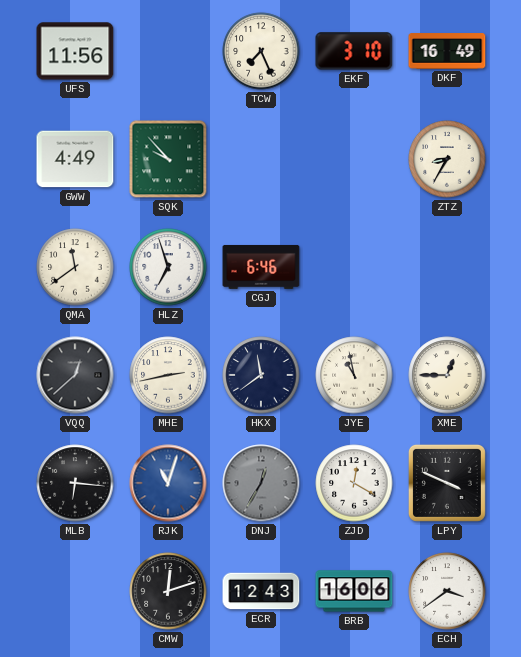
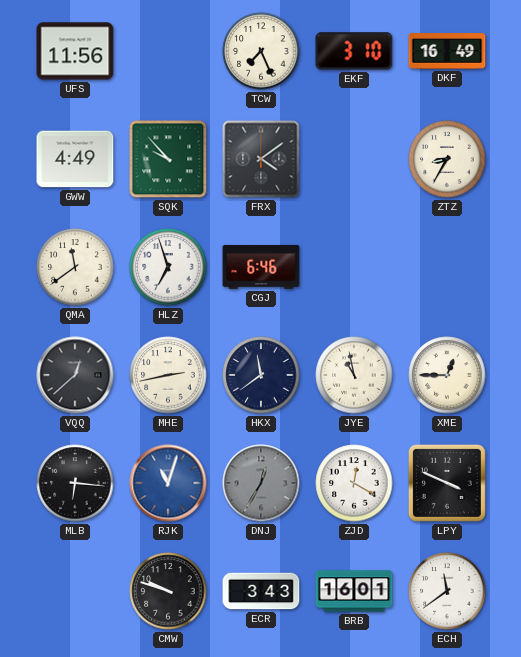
FRX: none -> 4:09
CMW: 12:12 -> 9:48
ECR: 12:43 -> 3:43
BRB: 16:06 -> 16:01
ECH: 3:39 -> 11:39
